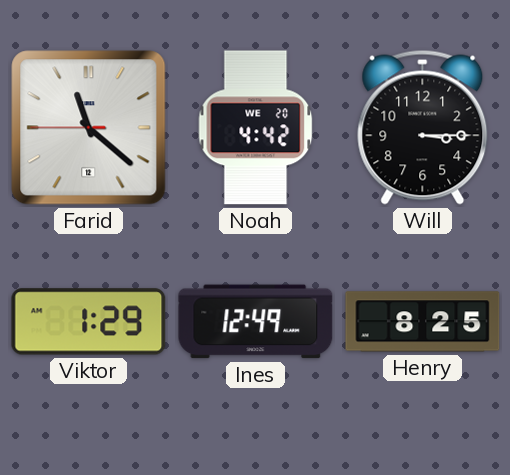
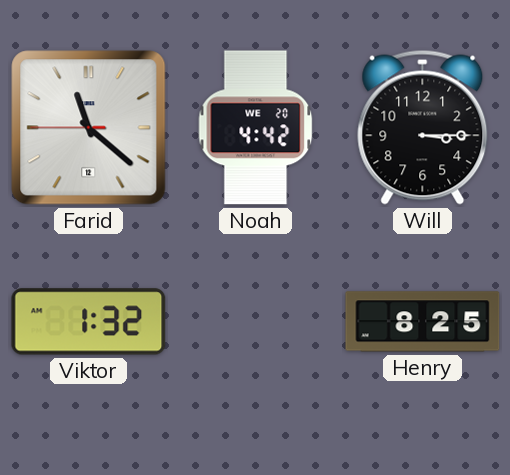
Viktor: 1:29 -> 1:32
Ines: 12:49 -> none
